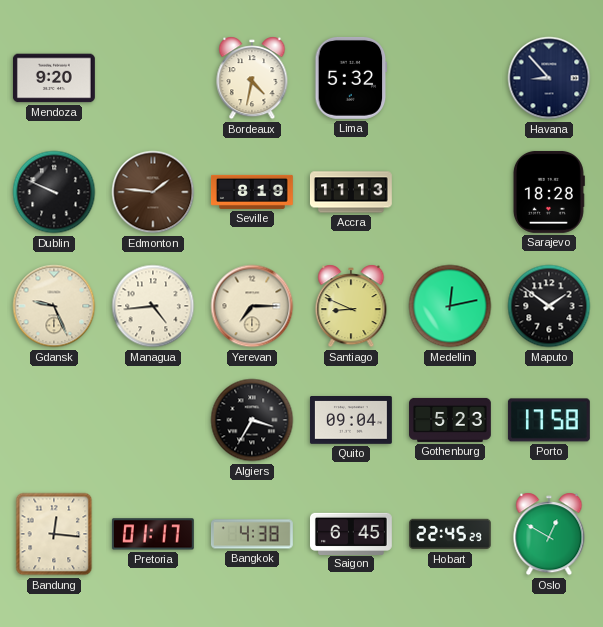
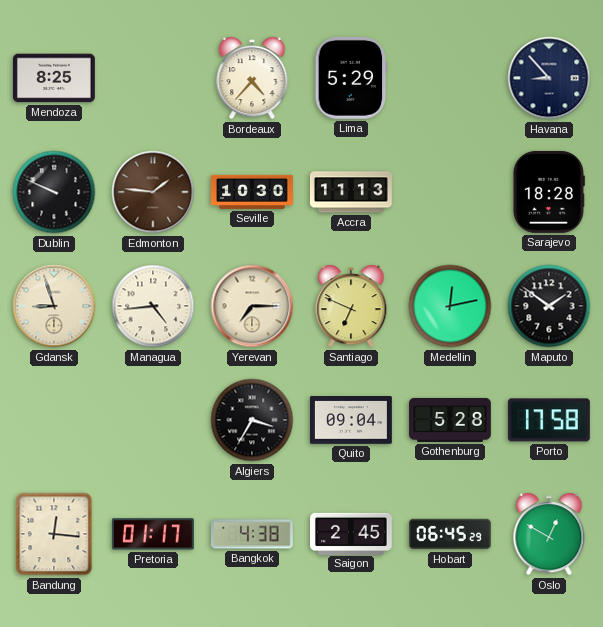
Mendoza: 9:20 -> 8:25
Bordeaux: 4:32 -> 4:37
Lima: 5:32 -> 5:29
Seville: 8:19 -> 10:30
Gdansk: 9:26 -> 8:57
Santiago: 8:49 -> 6:49
Gothenburg: 5:23 -> 5:28
Saigon: 6:45 -> 2:45
Hobart: 22:45 -> 06:45
